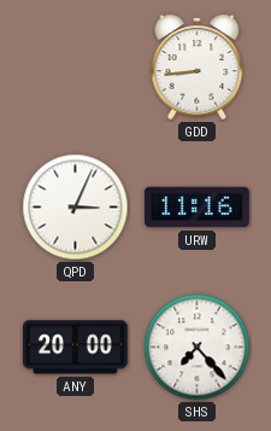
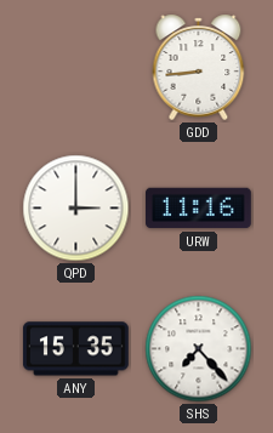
QPD: 3:04 -> 3:00
ANY: 20:00 -> 15:35
